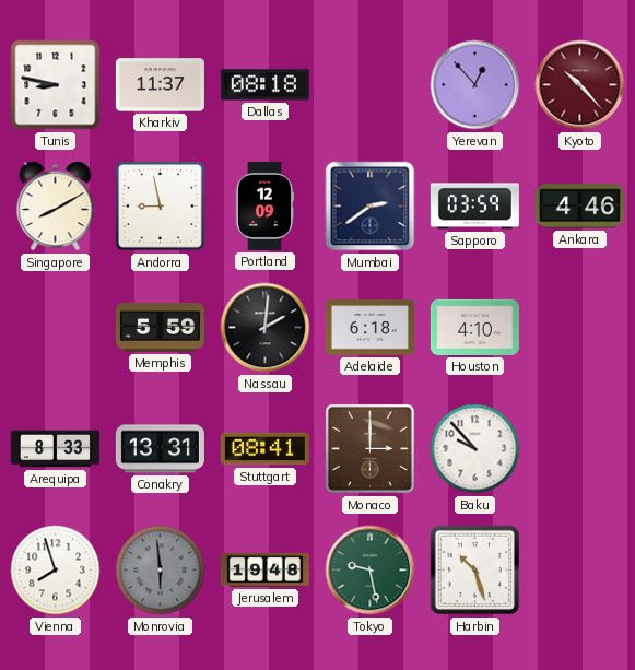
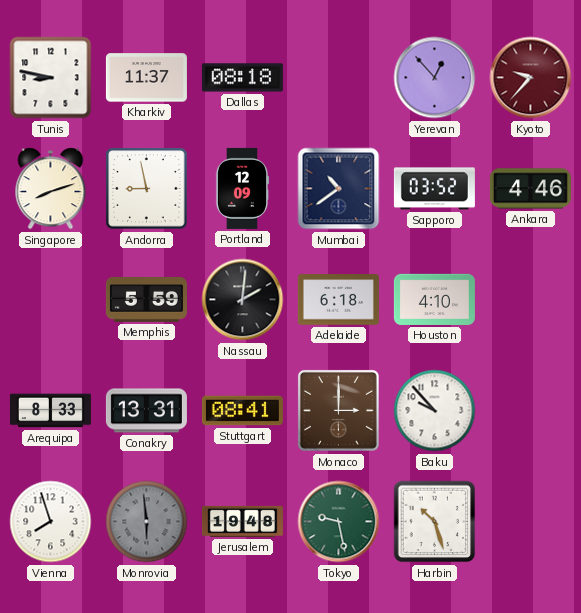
Kyoto: 10:23 -> 9:37
Singapore: 8:10 -> 8:12
Mumbai: 2:39 -> 10:39
Sapporo: 03:59 -> 03:52
